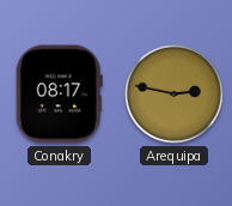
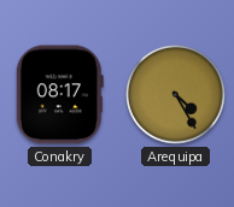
Arequipa: 2:47 -> 4:25
